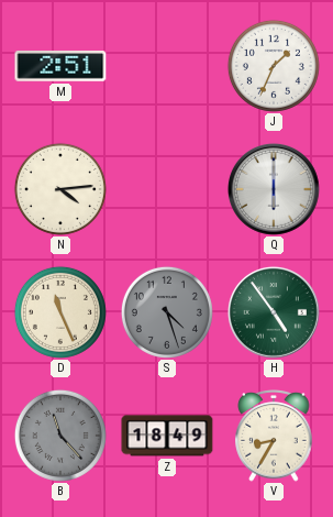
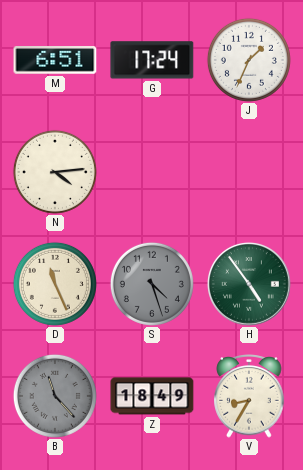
M: 2:51 -> 6:51
G: none -> 17:24
Q: 6:00 -> none
